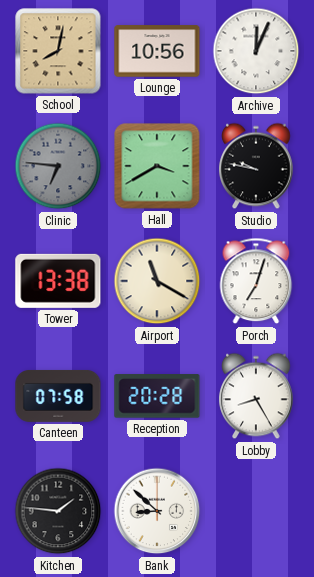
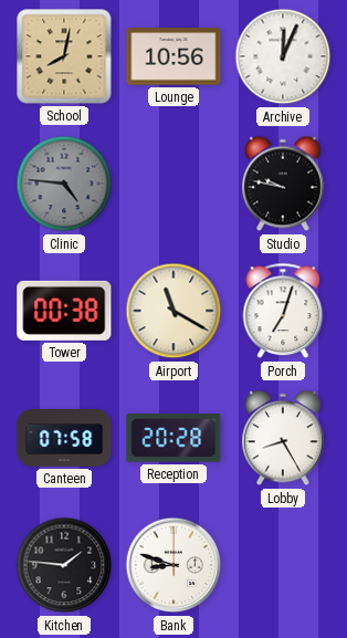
Clinic: 6:46 -> 4:46
Hall: 3:40 -> none
Tower: 13:38 -> 00:38
Bank: 8:52 -> 8:48
